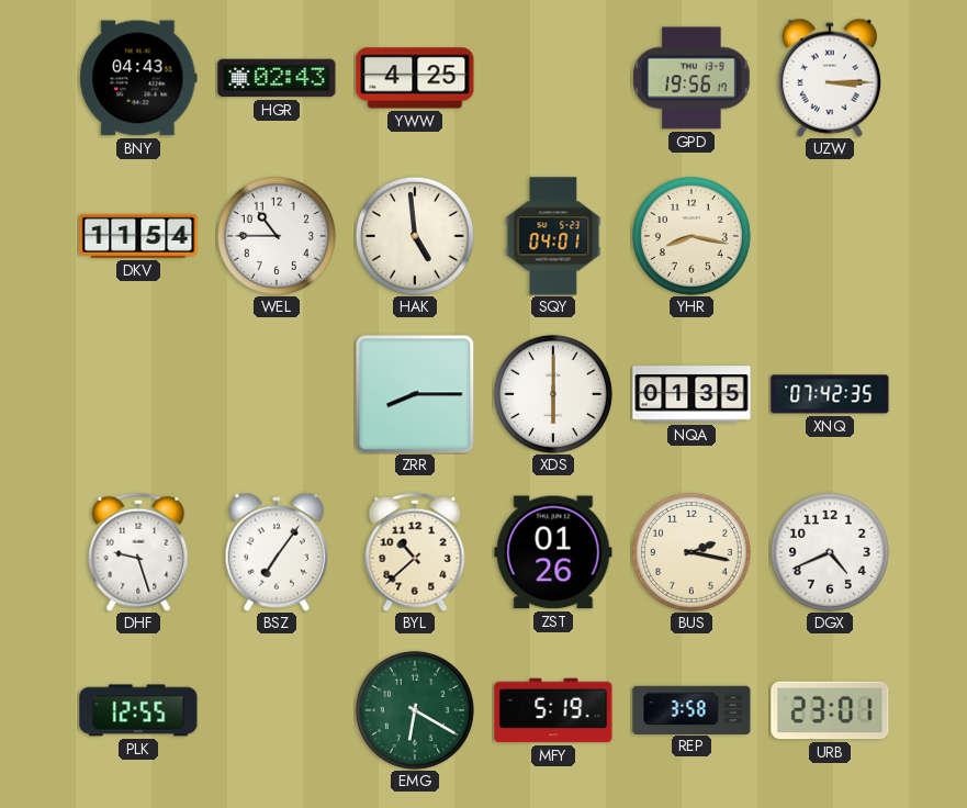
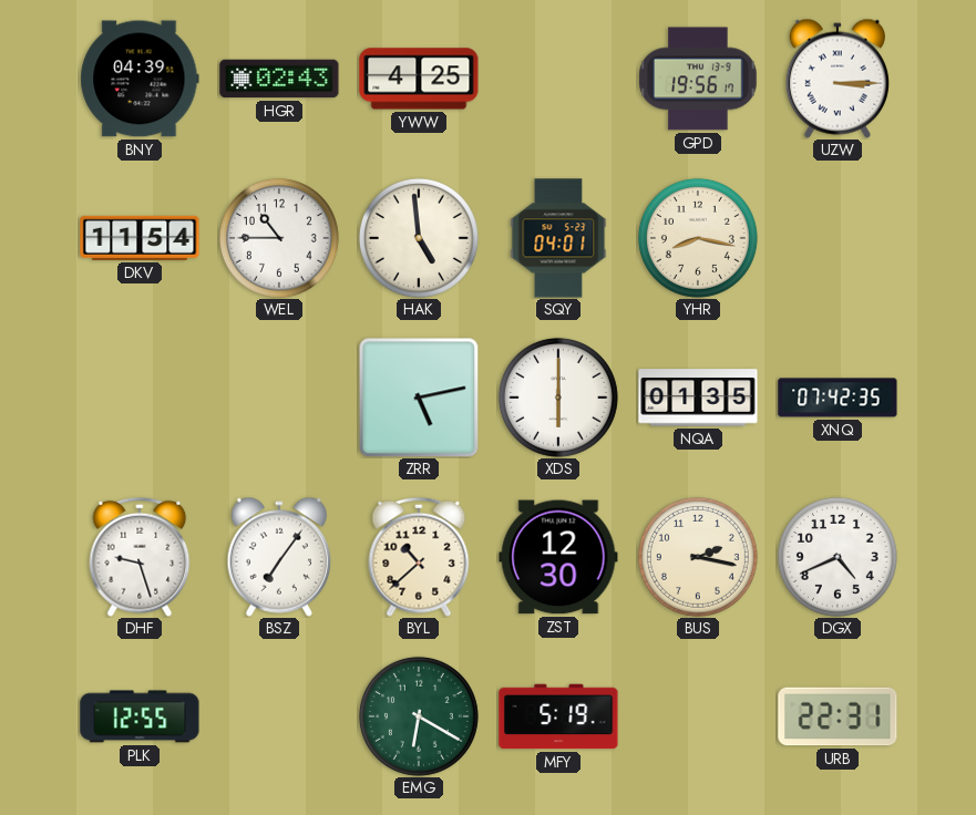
BNY: 04:43 -> 04:39
ZRR: 8:15 -> 5:13
ZST: 01:26 -> 12:30
REP: 3:58 -> none
URB: 23:01 -> 22:31
